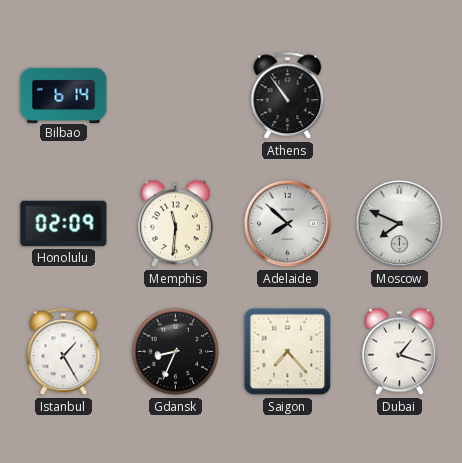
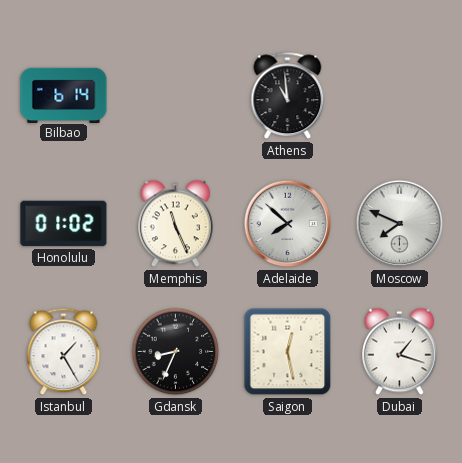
Athens: 10:54 -> 10:59
Honolulu: 02:09 -> 01:02
Memphis: 11:31 -> 11:26
Saigon: 7:23 -> 12:28
